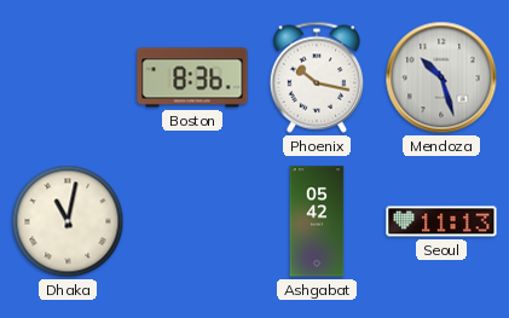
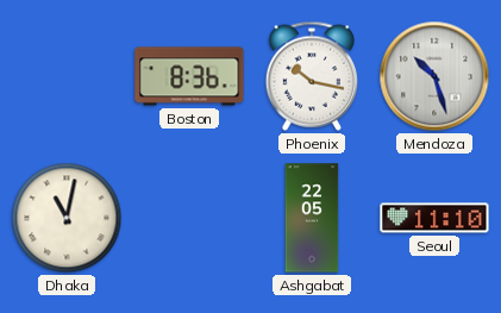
Ashgabat: 05:42 -> 22:05
Seoul: 11:13 -> 11:10
